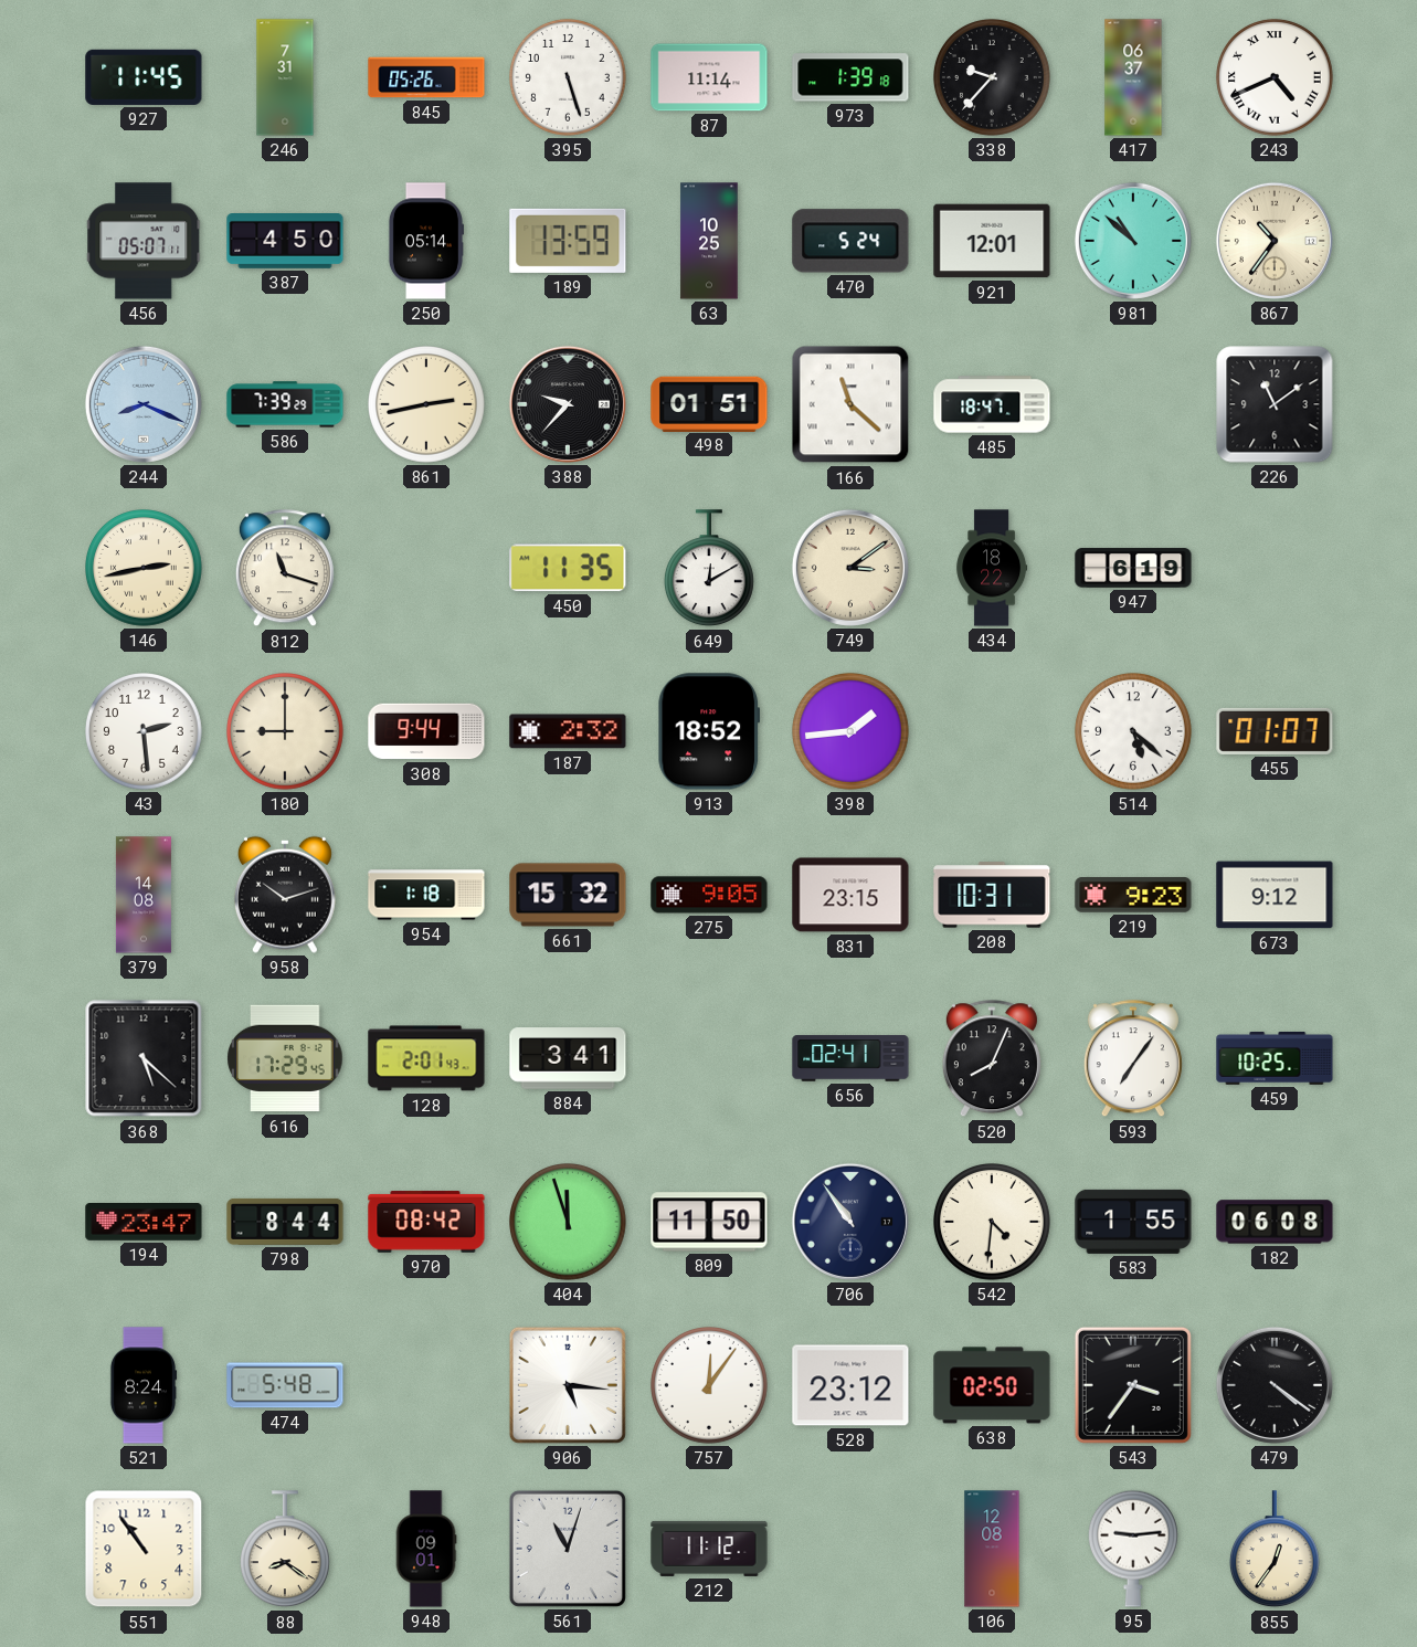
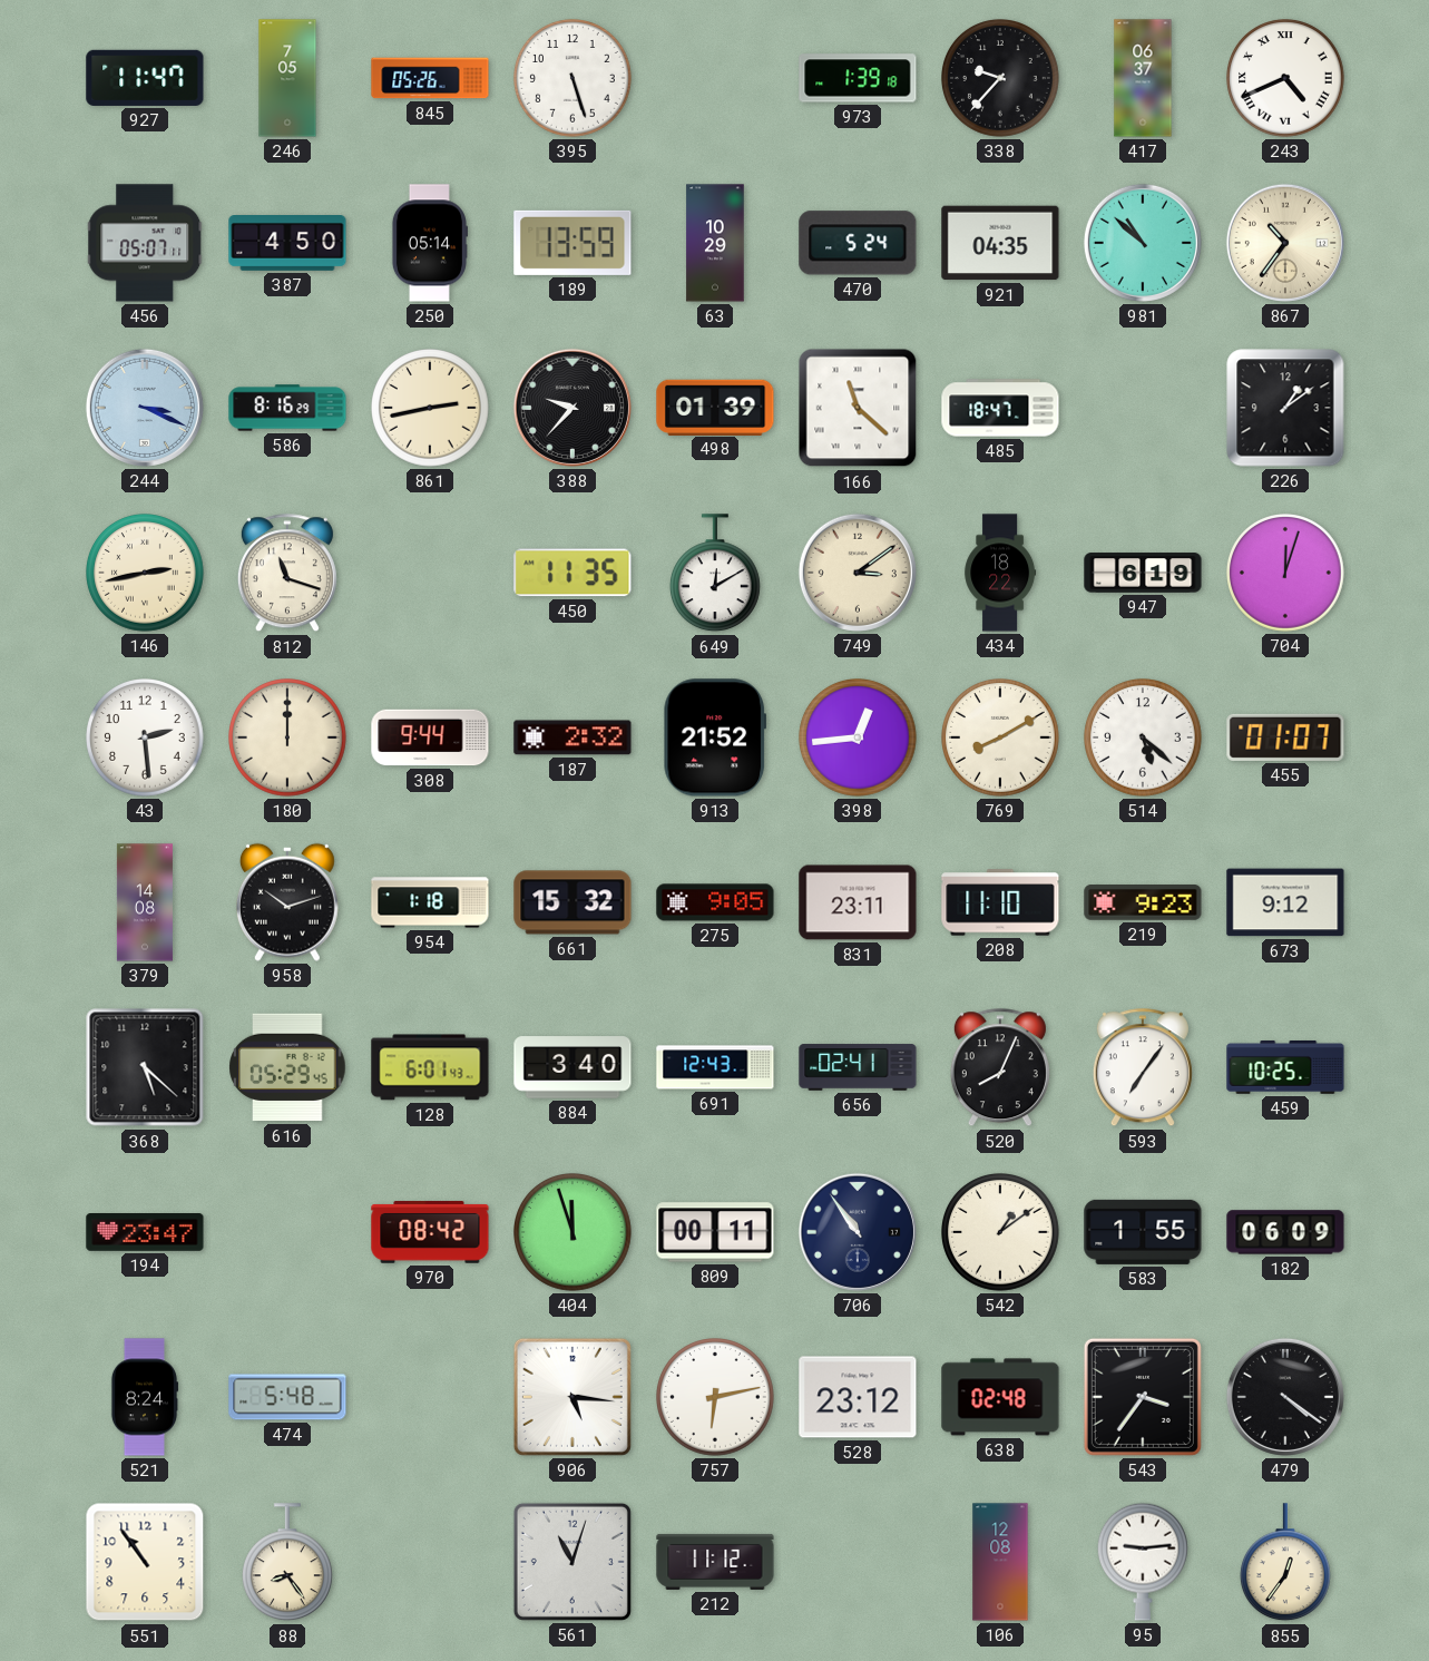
927: 11:45 -> 11:47
246: 7:31 -> 7:05
87: 11:14 -> none
63: 10:25 -> 10:29
921: 12:01 -> 04:35
244: 8:19 -> 3:19
586: 7:39 -> 8:16
498: 01:51 -> 01:39
226: 11:09 -> 1:09
704: none -> 12:03
180: 9:00 -> 12:00
913: 18:52 -> 21:52
398: 1:44 -> 12:44
769: none -> 8:10
831: 23:15 -> 23:11
208: 10:31 -> 11:10
616: 17:29 -> 05:29
128: 2:01 -> 6:01
884: 3:41 -> 3:40
691: none -> 12:43
798: 8:44 -> none
809: 11:50 -> 00:11
542: 4:31 -> 1:09
182: 06:08 -> 06:09
757: 12:06 -> 6:13
638: 02:50 -> 02:48
88: 8:21 -> 8:24
948: 09:01 -> none
